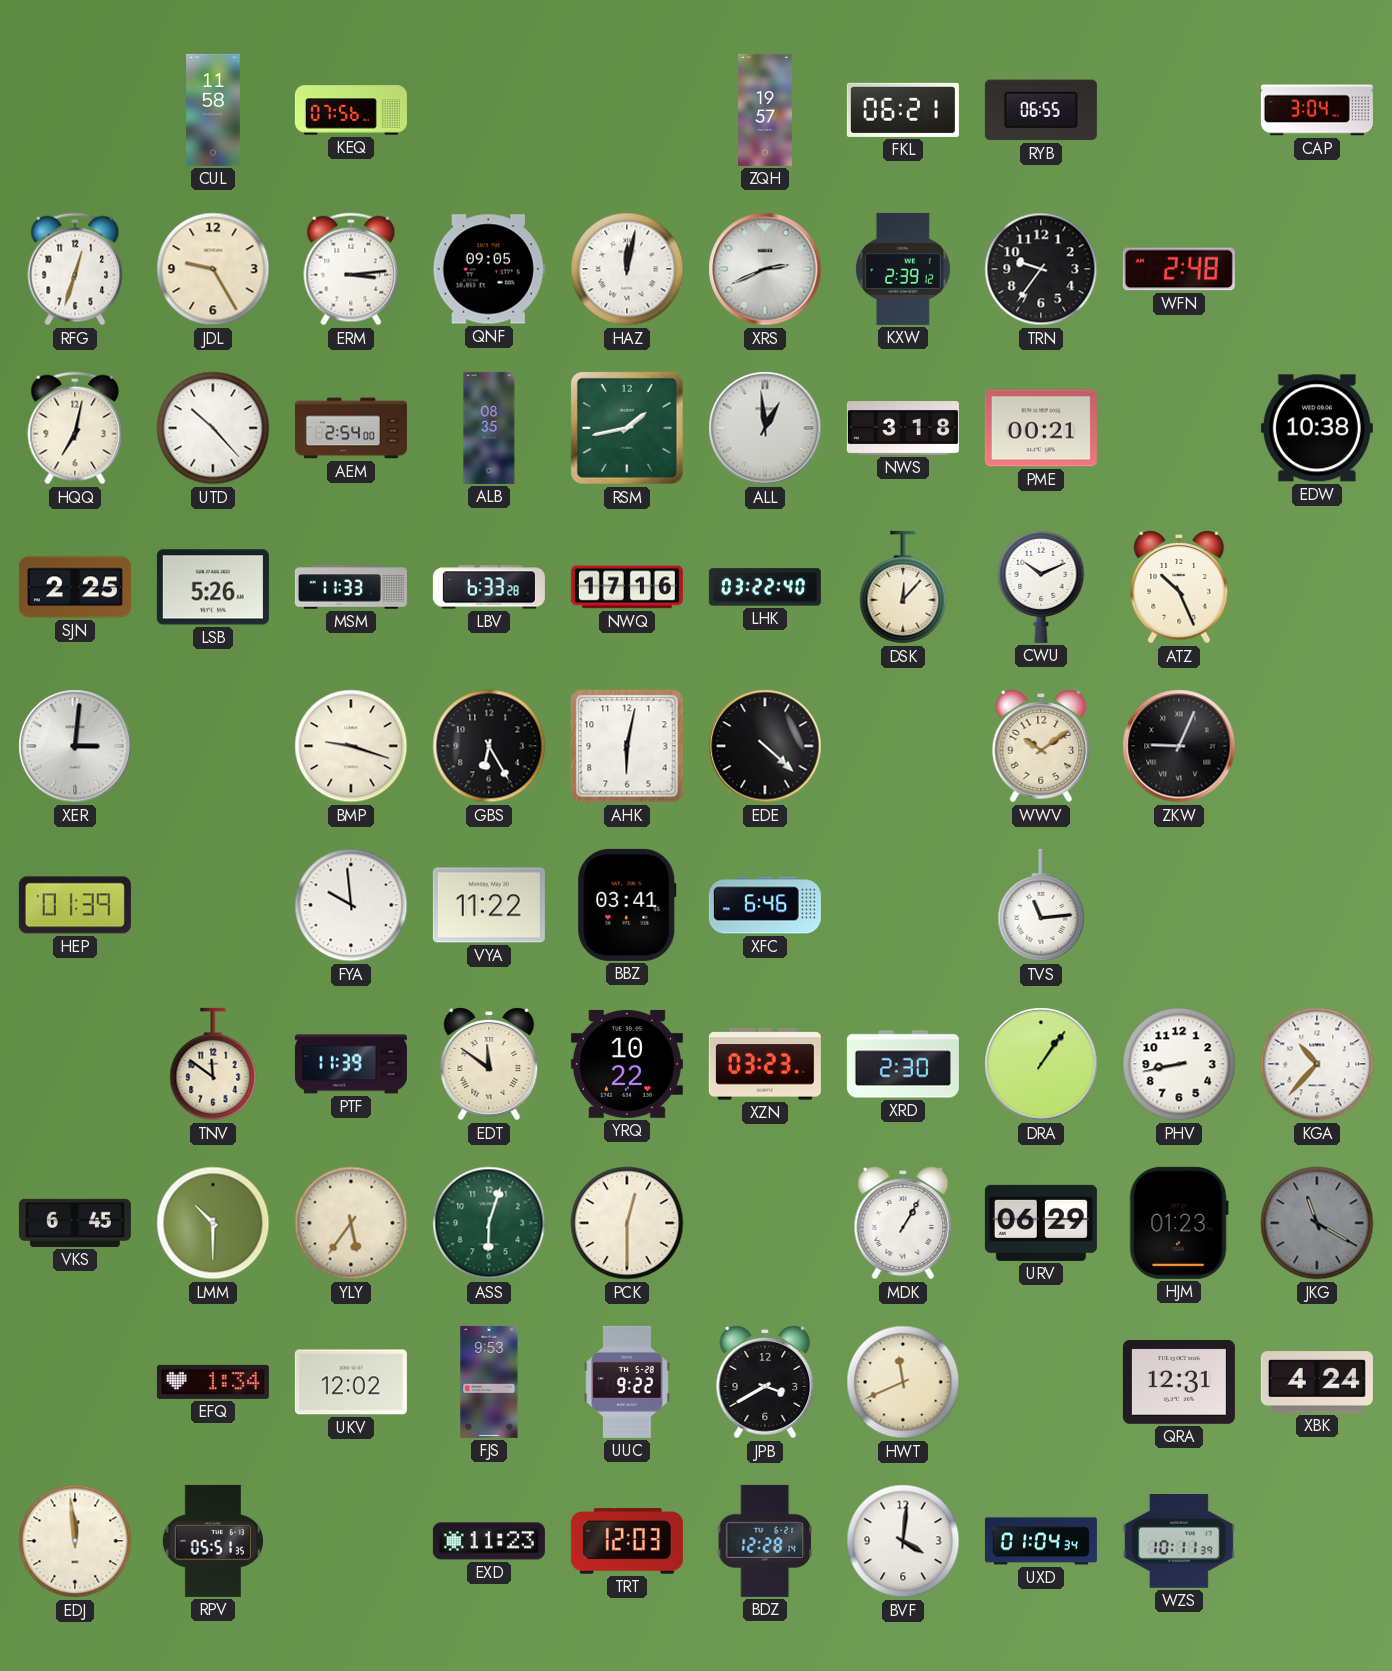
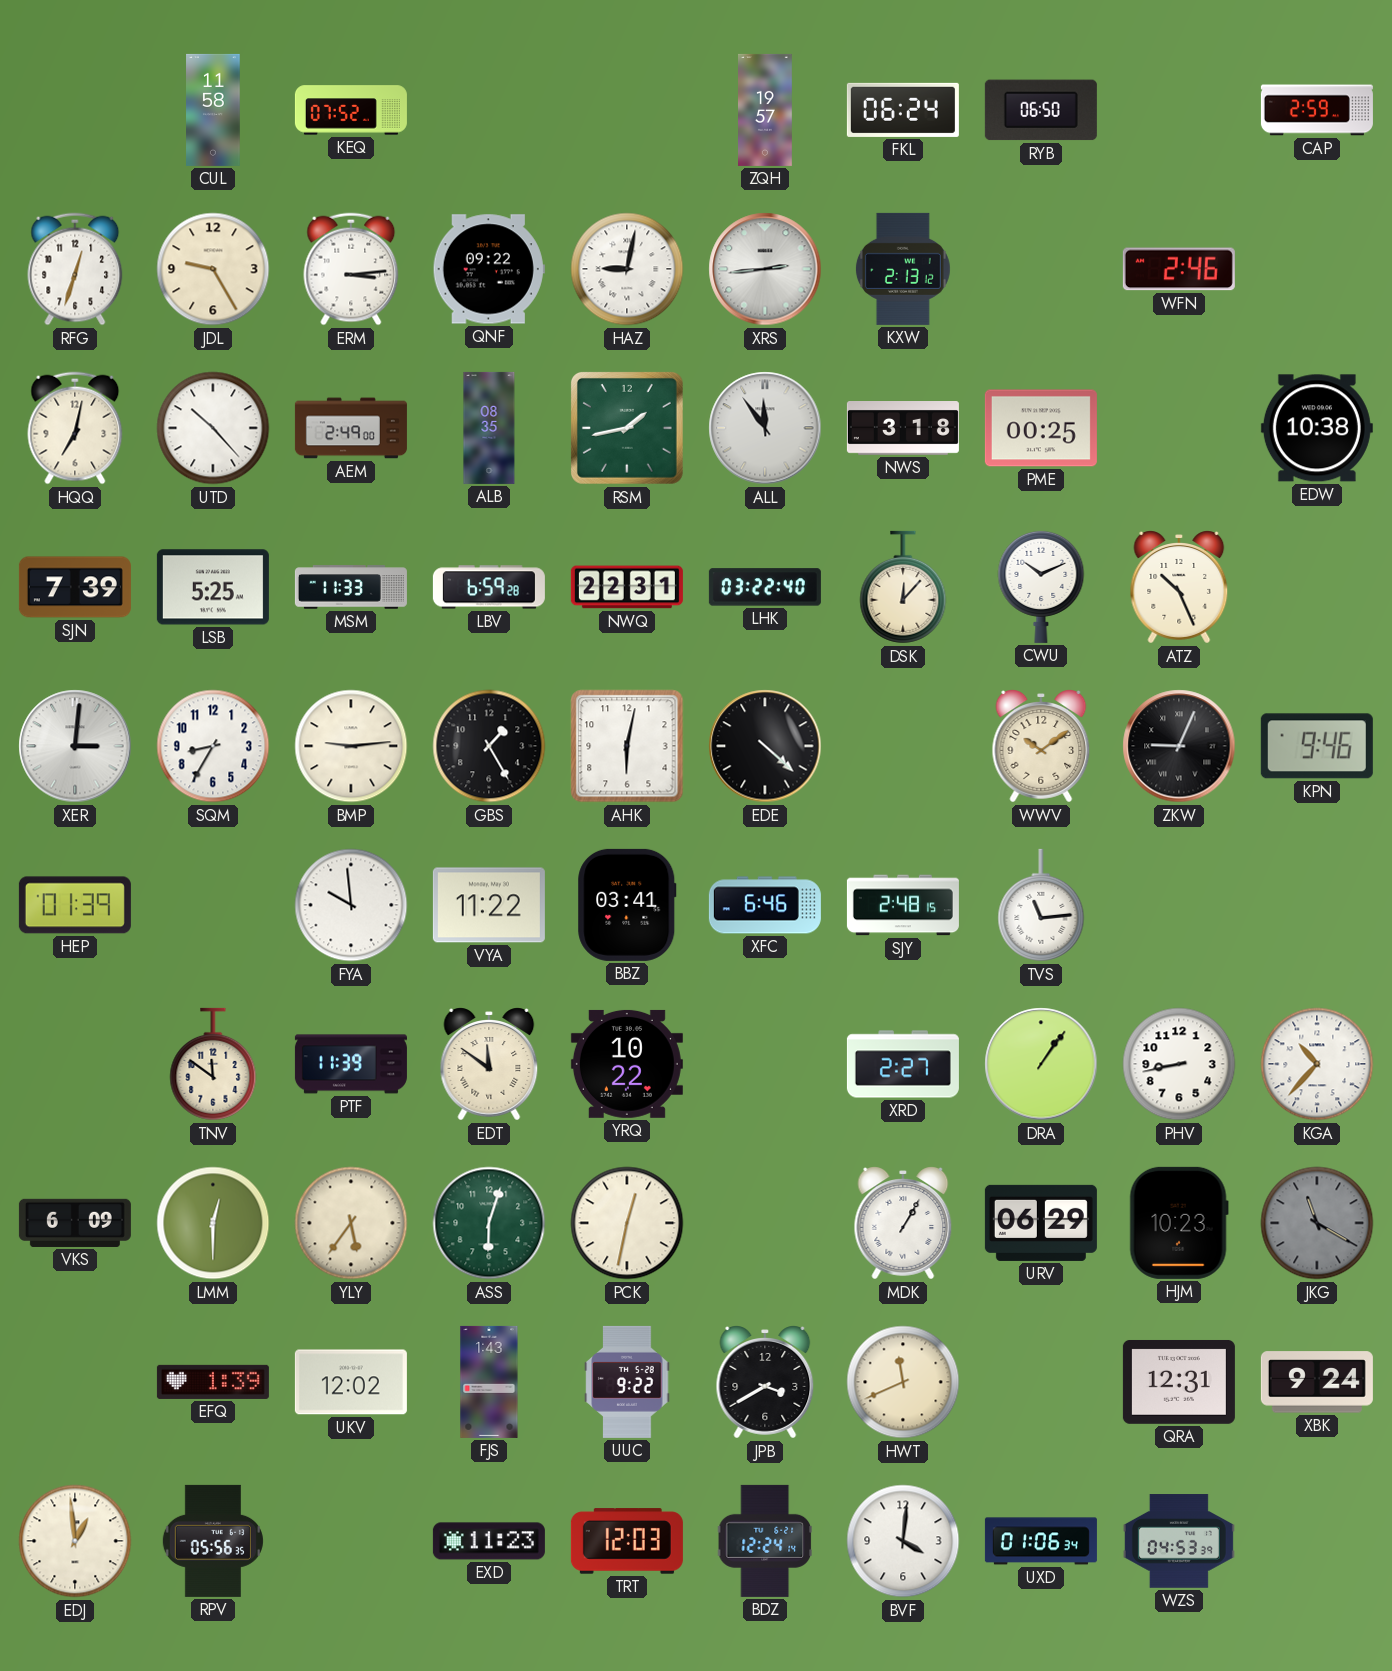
KEQ: 07:56 -> 07:52
FKL: 06:21 -> 06:24
RYB: 06:55 -> 06:50
CAP: 3:04 -> 2:59
QNF: 09:05 -> 09:22
HAZ: 12:02 -> 9:02
XRS: 2:41 -> 2:44
KXW: 2:39 -> 2:13
TRN: 9:36 -> none
WFN: 2:48 -> 2:46
AEM: 2:54 -> 2:49
ALL: 12:59 -> 11:54
PME: 00:21 -> 00:25
SJN: 2:25 -> 7:39
LSB: 5:26 -> 5:25
LBV: 6:33 -> 6:59
NWQ: 17:16 -> 22:31
SQM: none -> 8:35
BMP: 9:18 -> 9:14
GBS: 6:25 -> 1:25
KPN: none -> 9:46
SJY: none -> 2:48
XZN: 03:23 -> none
XRD: 2:30 -> 2:27
VKS: 6:45 -> 6:09
LMM: 10:30 -> 12:30
PCK: 12:30 -> 12:32
HJM: 01:23 -> 10:23
EFQ: 1:34 -> 1:39
FJS: 9:53 -> 1:43
XBK: 4:24 -> 9:24
EDJ: 11:59 -> 12:59
RPV: 05:51 -> 05:56
BDZ: 12:28 -> 12:24
UXD: 01:04 -> 01:06
WZS: 10:11 -> 04:53
